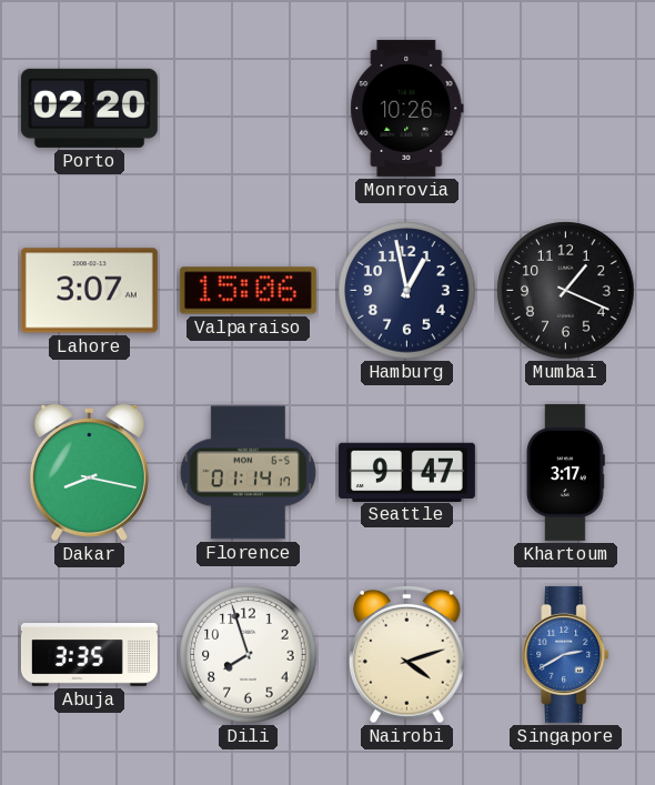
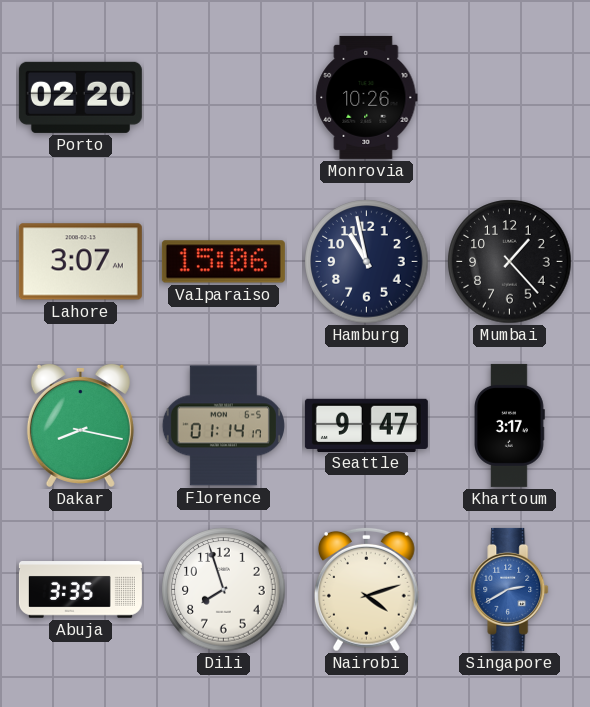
Hamburg: 12:58 -> 10:58
Mumbai: 1:19 -> 1:23
